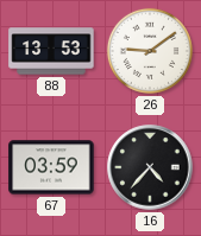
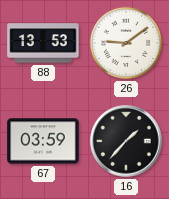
16: 4:37 -> 1:37
